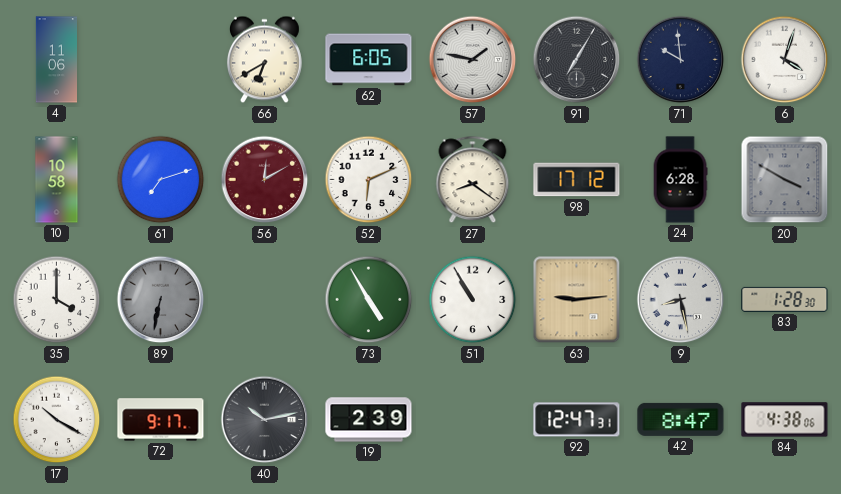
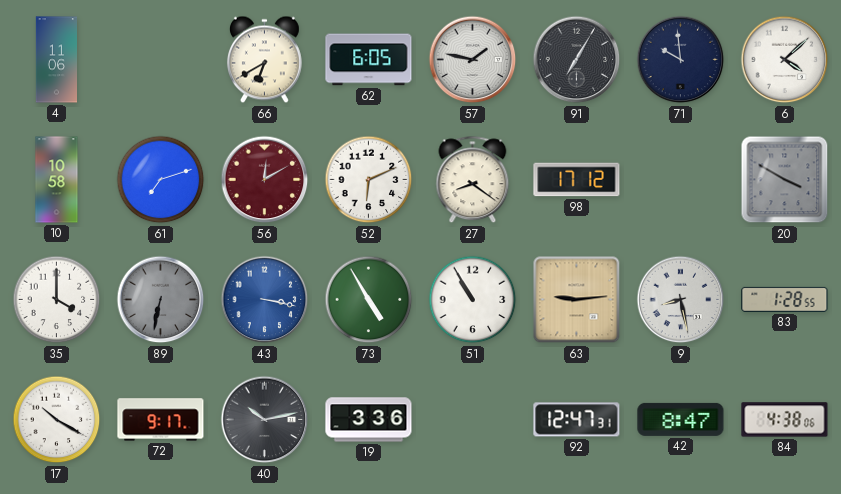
6: 4:03 -> 4:08
24: 6:28 -> none
43: none -> 3:17
83: 1:28:30 -> 1:28:55
19: 2:39 -> 3:36
